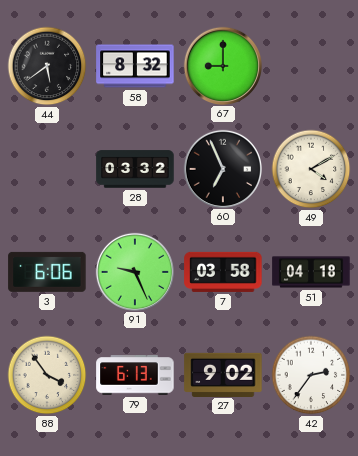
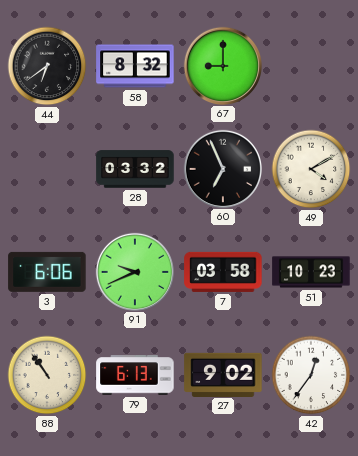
44: 5:39 -> 6:39
91: 9:26 -> 9:41
51: 04:18 -> 10:23
88: 3:54 -> 10:54
42: 2:36 -> 12:36
